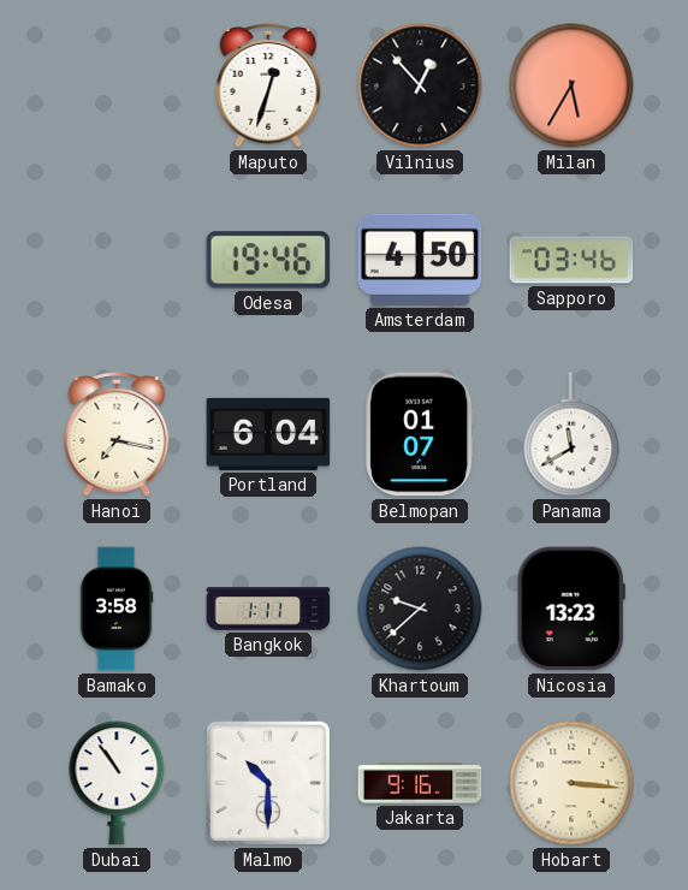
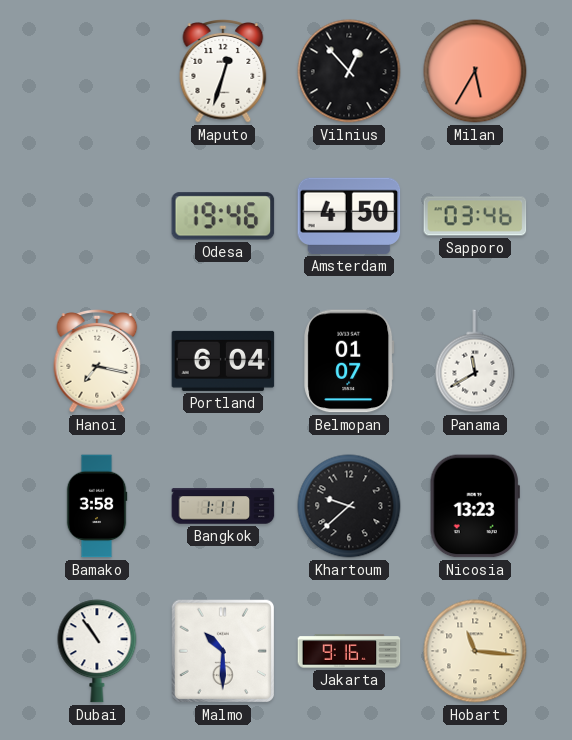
Hobart: 3:16 -> 11:16
